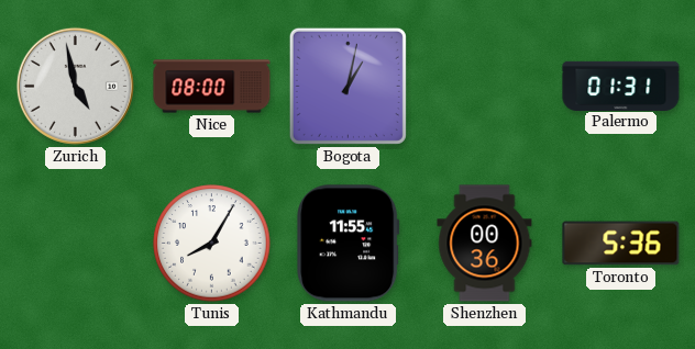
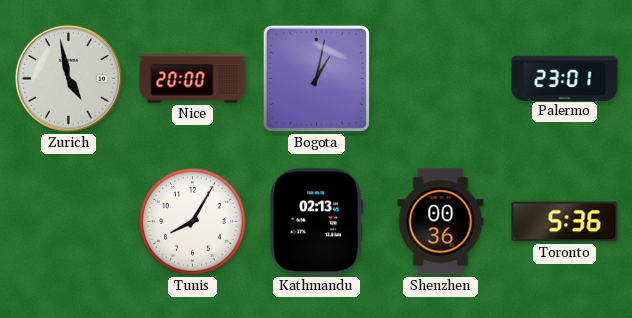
Nice: 08:00 -> 20:00
Palermo: 01:31 -> 23:01
Kathmandu: 11:55 -> 02:13
